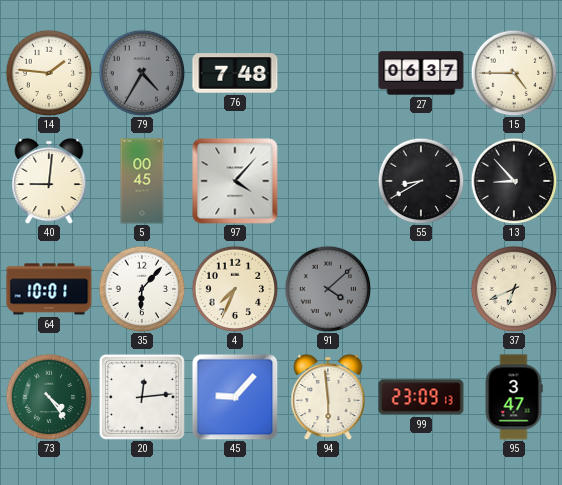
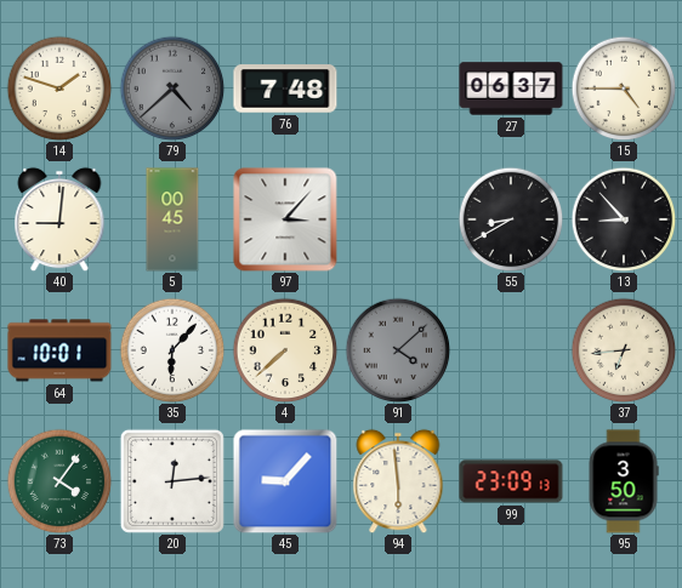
14: 1:46 -> 1:48
79: 4:35 -> 4:38
97: 4:07 -> 3:07
4: 7:34 -> 7:38
37: 6:41 -> 6:44
73: 4:24 -> 4:06
95: 3:47 -> 3:50
